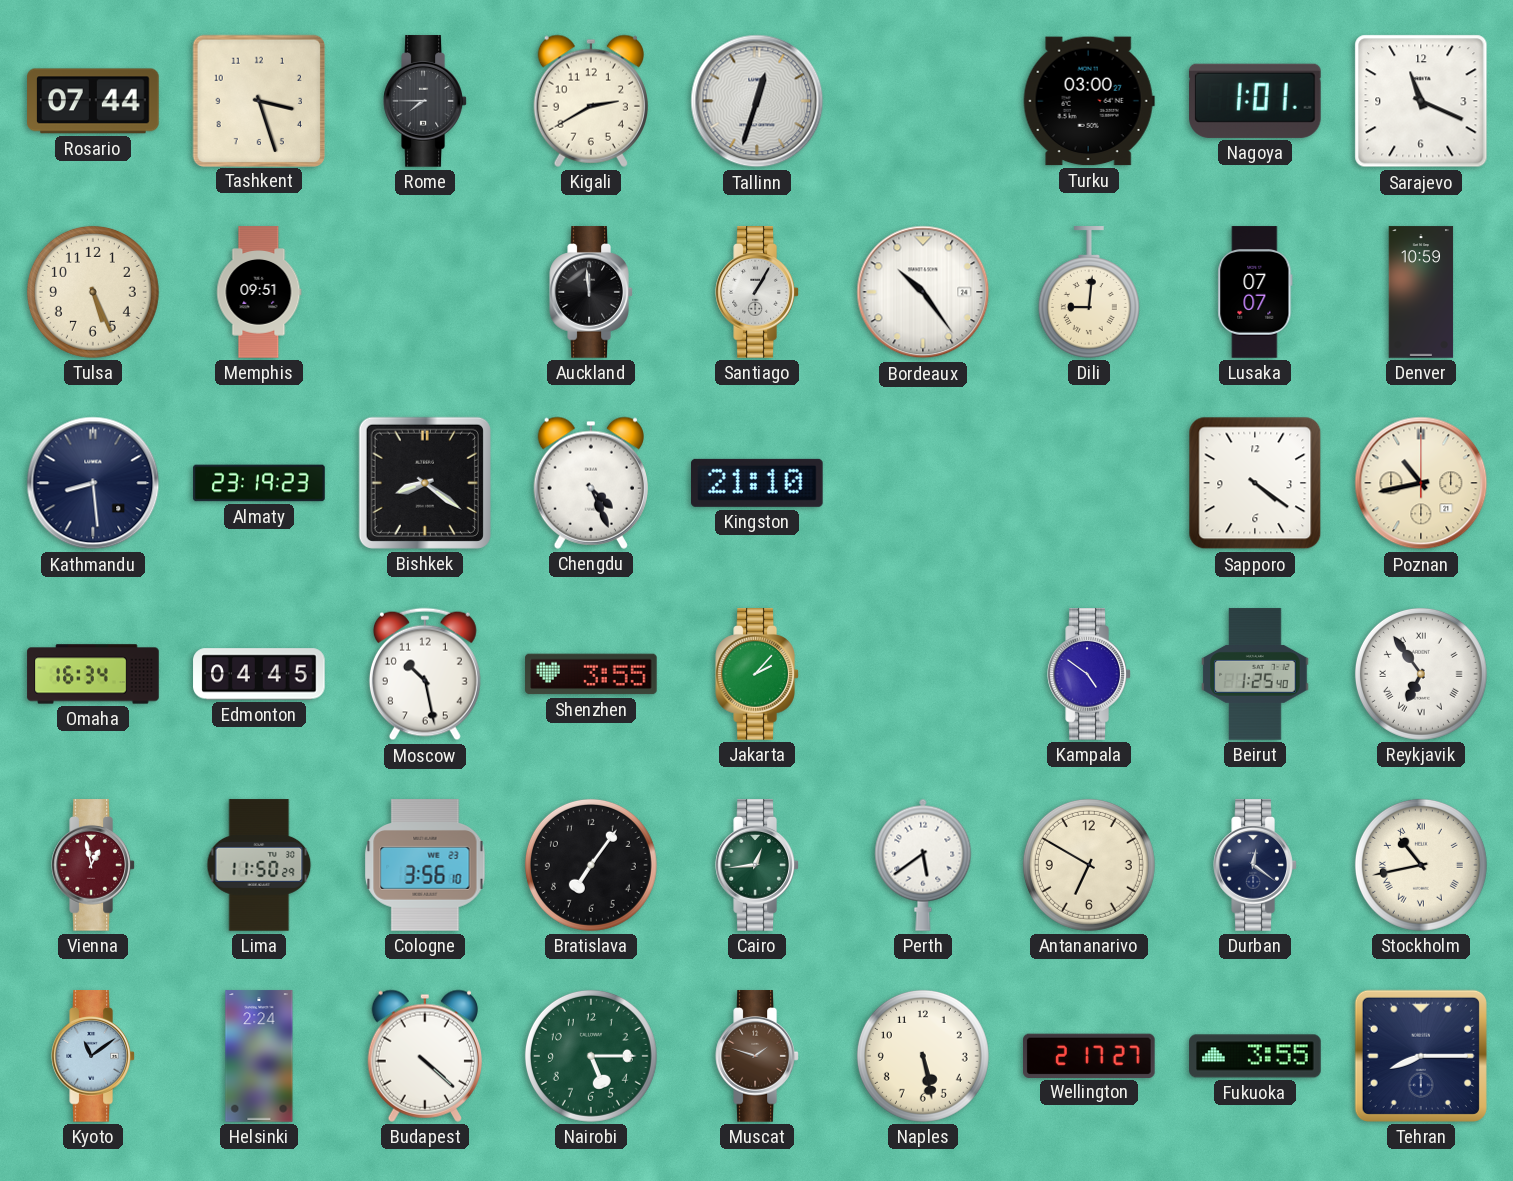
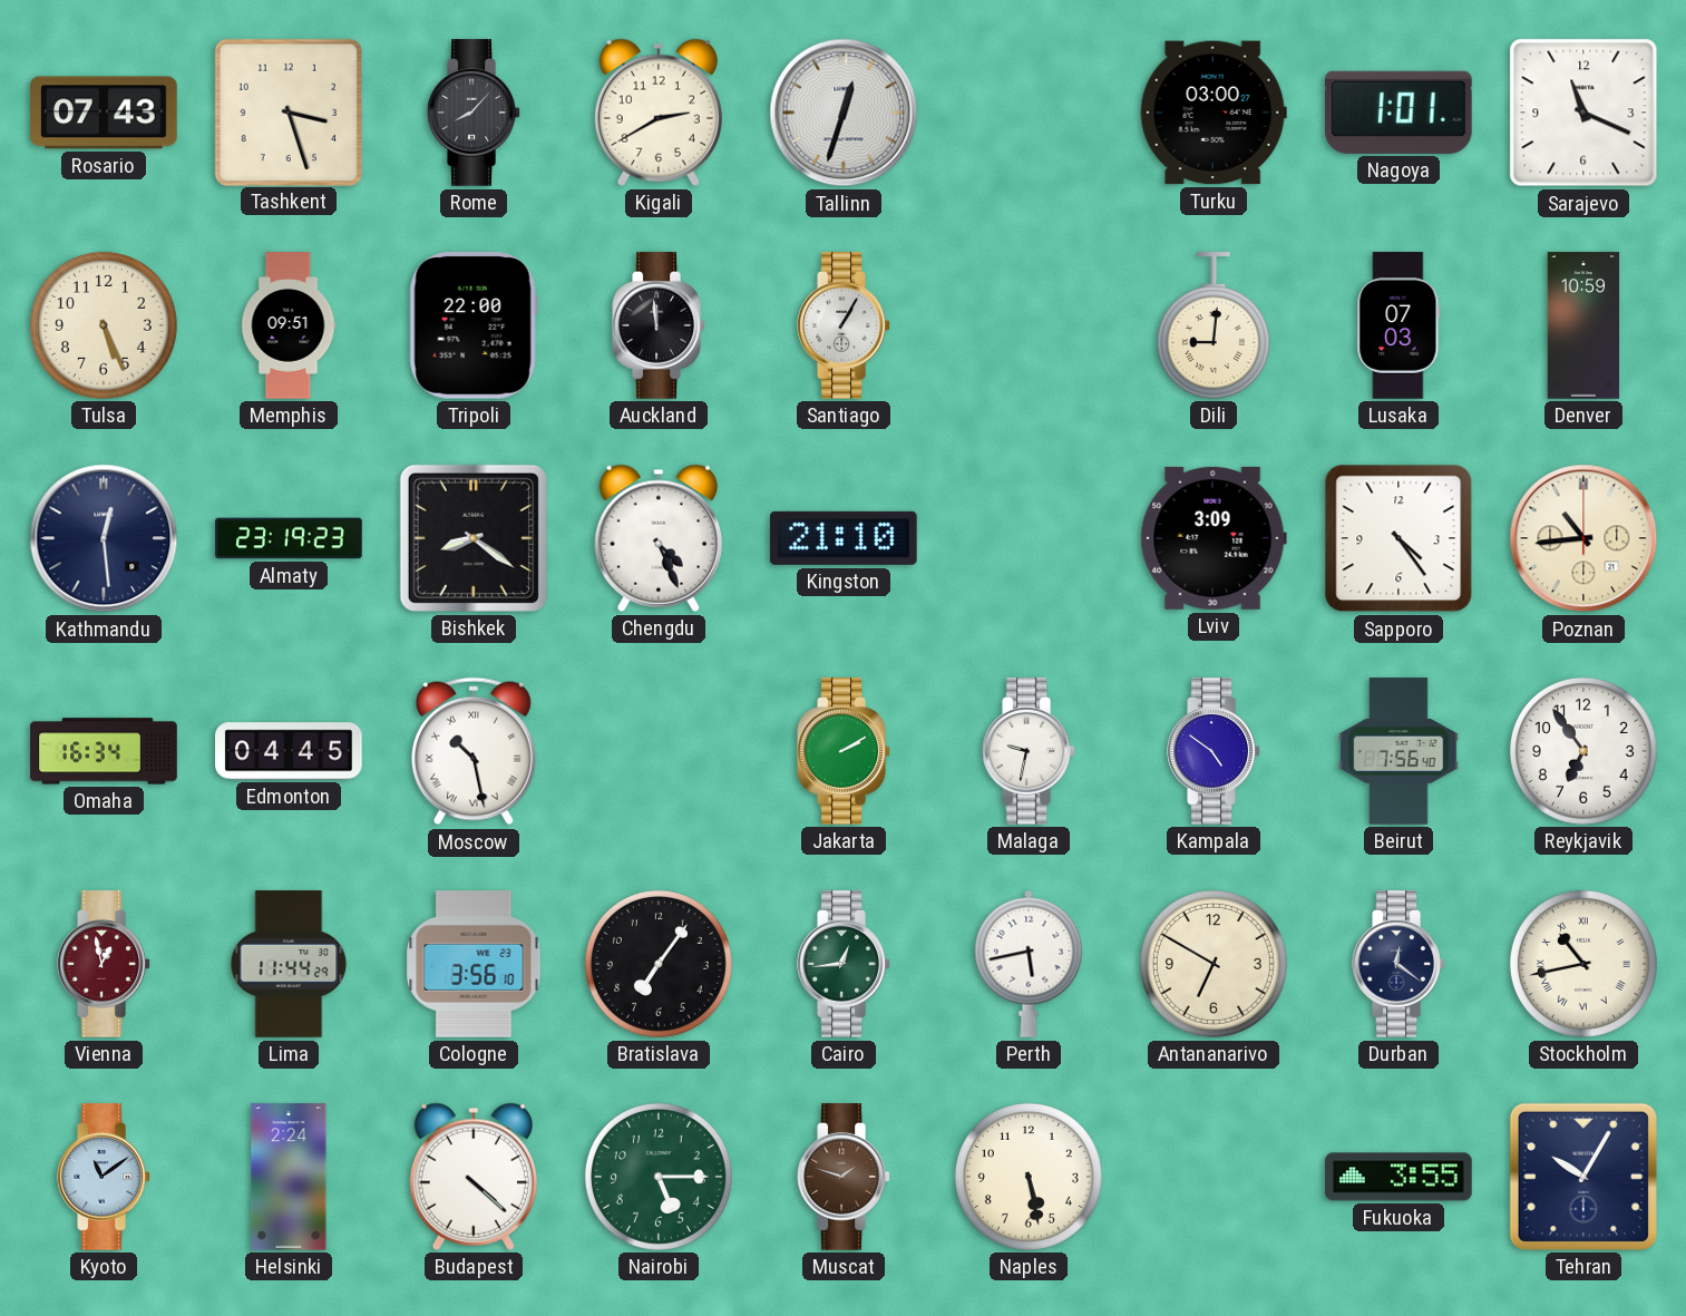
Rosario: 07:44 -> 07:43
Rome: 7:45 -> 8:07
Tripoli: none -> 22:00
Bordeaux: 10:24 -> none
Lusaka: 07:07 -> 07:03
Kathmandu: 8:29 -> 12:29
Lviv: none -> 3:09
Sapporo: 4:21 -> 4:24
Poznan: 10:43 -> 10:44
Moscow numerals: Arabic -> Roman
Shenzhen: 3:55 -> none
Jakarta: 2:07 -> 2:10
Malaga: none -> 9:32
Beirut: 1:25 -> 7:56
Reykjavik numerals: Roman -> Arabic
Lima: 11:50 -> 11:44
Perth: 5:39 -> 5:43
Wellington: 2:17 -> none
Tehran: 8:15 -> 10:05
